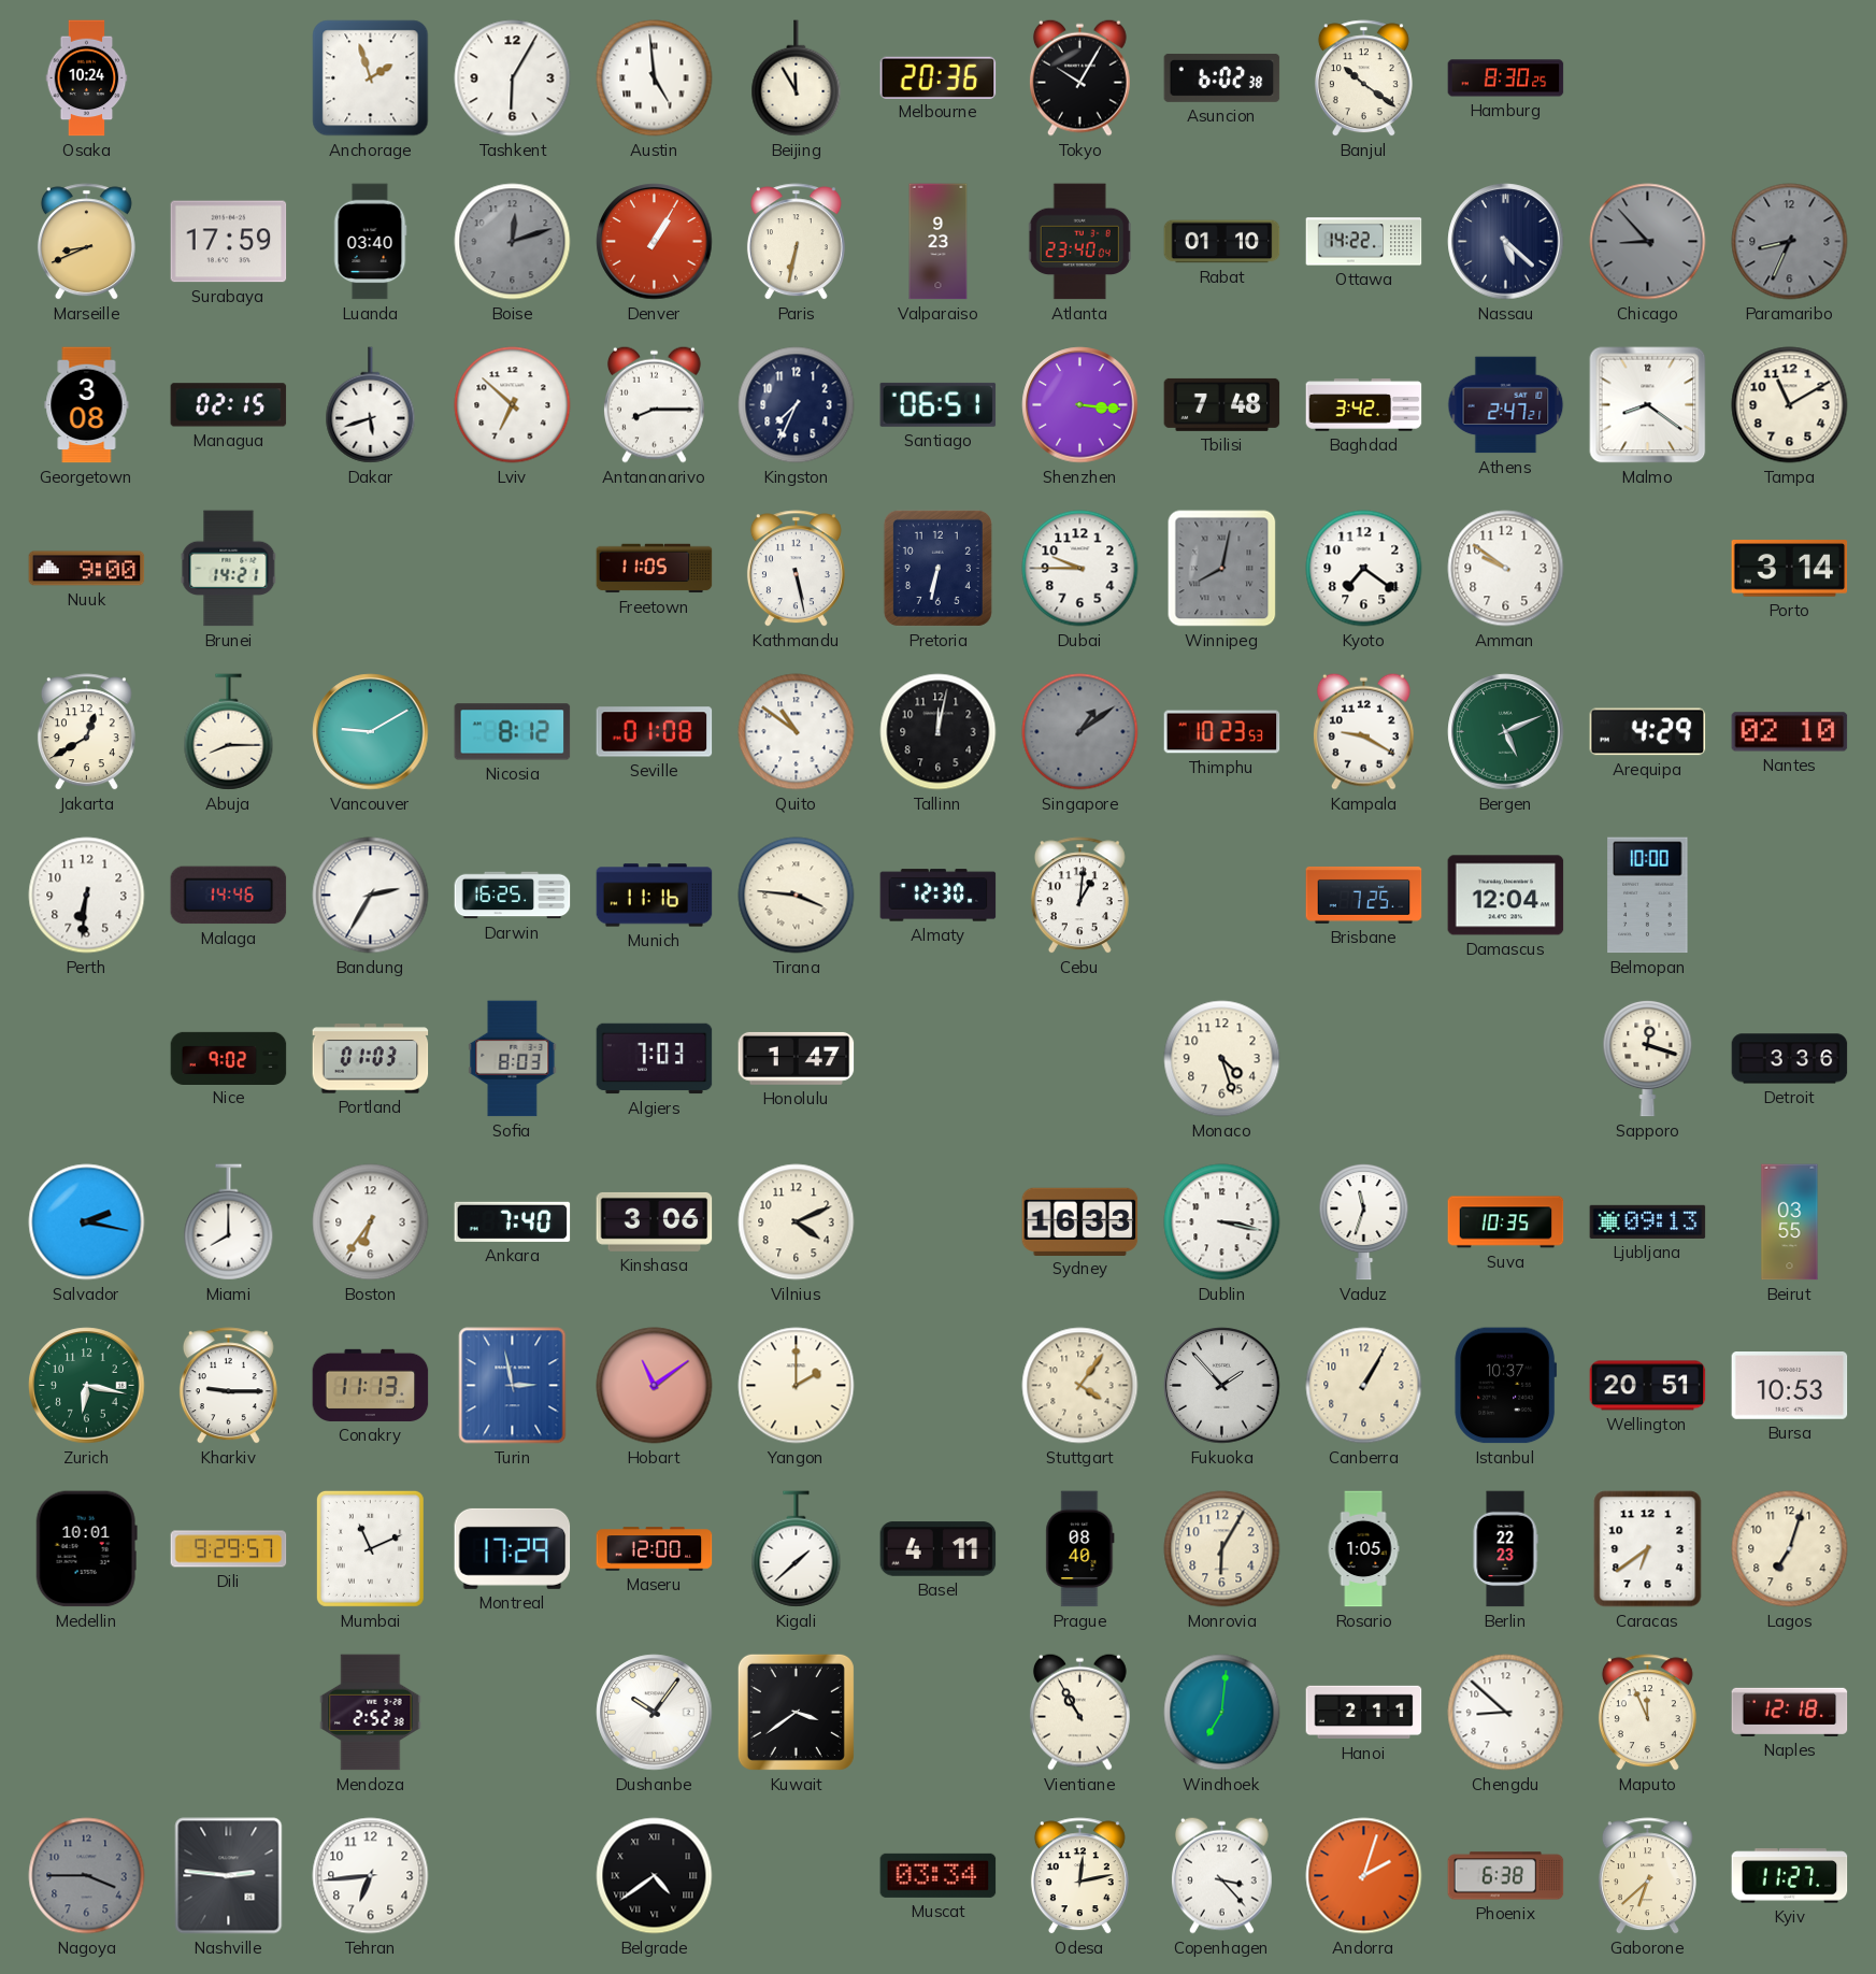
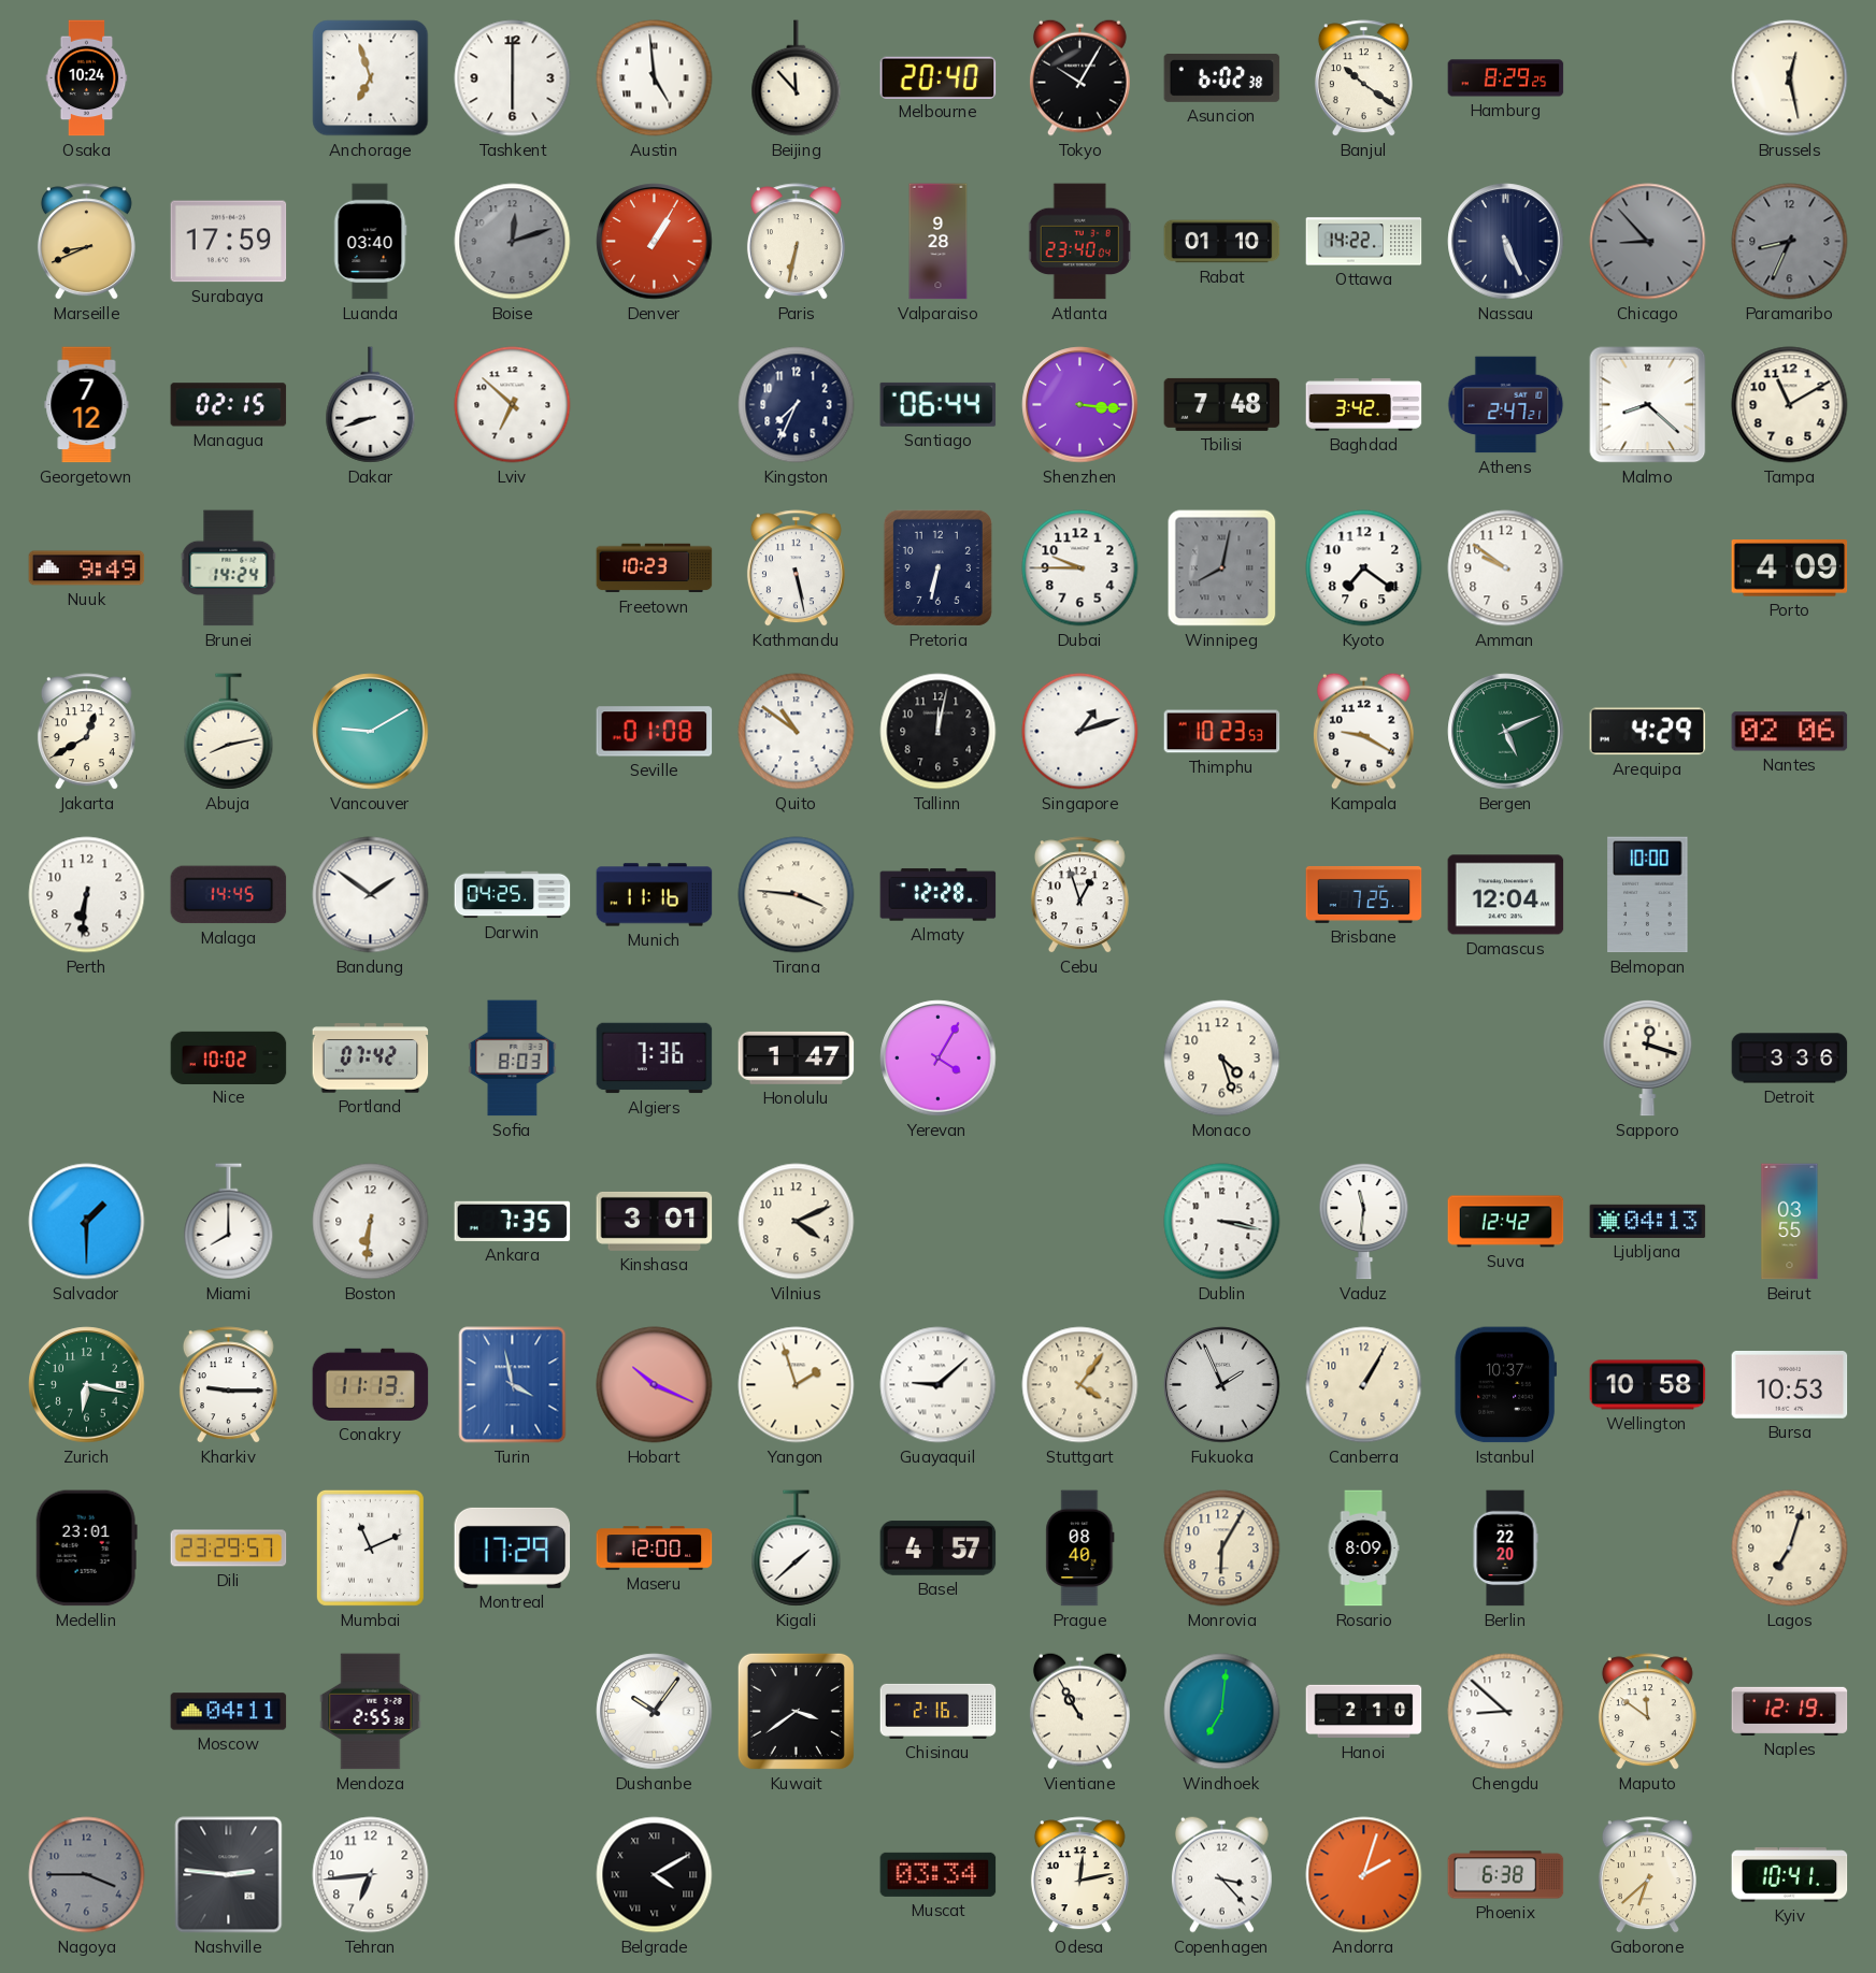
Anchorage: 1:57 -> 6:57
Tashkent: 6:05 -> 6:00
Beijing: 11:55 -> 11:53
Melbourne: 20:36 -> 20:40
Hamburg: 8:30 -> 8:29
Brussels: none -> 12:28
Valparaiso: 9:23 -> 9:28
Nassau: 5:22 -> 5:26
Georgetown: 3:08 -> 7:12
Dakar: 5:42 -> 8:42
Antananarivo: 8:15 -> none
Santiago: 06:51 -> 06:44
Malmo: 8:21 -> 8:22
Nuuk: 9:00 -> 9:49
Brunei: 14:21 -> 14:24
Freetown: 11:05 -> 10:23
Porto: 3:14 -> 4:09
Abuja: 8:15 -> 8:13
Nicosia: 8:12 -> none
Singapore: 1:09 -> 1:12
Singapore dial: grey -> white
Nantes: 02:10 -> 02:06
Malaga: 14:46 -> 14:45
Bandung: 2:35 -> 1:51
Darwin: 16:25 -> 04:25
Almaty: 12:30 -> 12:28
Cebu: 1:01 -> 12:57
Nice: 9:02 -> 10:02
Portland: 01:03 -> 07:42
Algiers: 7:03 -> 7:36
Yerevan: none -> 4:05
Salvador: 2:17 -> 1:30
Boston: 6:36 -> 6:31
Ankara: 7:40 -> 7:35
Kinshasa: 3:06 -> 3:01
Sydney: 16:33 -> none
Vaduz: 11:33 -> 11:31
Suva: 10:35 -> 12:42
Ljubljana: 09:13 -> 04:13
Turin: 2:58 -> 3:58
Hobart: 11:09 -> 10:19
Yangon: 2:00 -> 1:57
Guayaquil: none -> 9:08
Fukuoka: 1:53 -> 1:56
Wellington: 20:51 -> 10:58
Medellin: 10:01 -> 23:01
Dili: 9:29 -> 23:29
Basel: 4:11 -> 4:57
Rosario: 1:05 -> 8:09
Berlin: 22:23 -> 22:20
Caracas: 6:39 -> none
Moscow: none -> 04:11
Mendoza: 2:52 -> 2:55
Chisinau: none -> 2:16
Hanoi: 2:11 -> 2:10
Maputo: 11:56 -> 11:51
Naples: 12:18 -> 12:19
Belgrade: 4:39 -> 4:10
Kyiv: 11:27 -> 10:41
